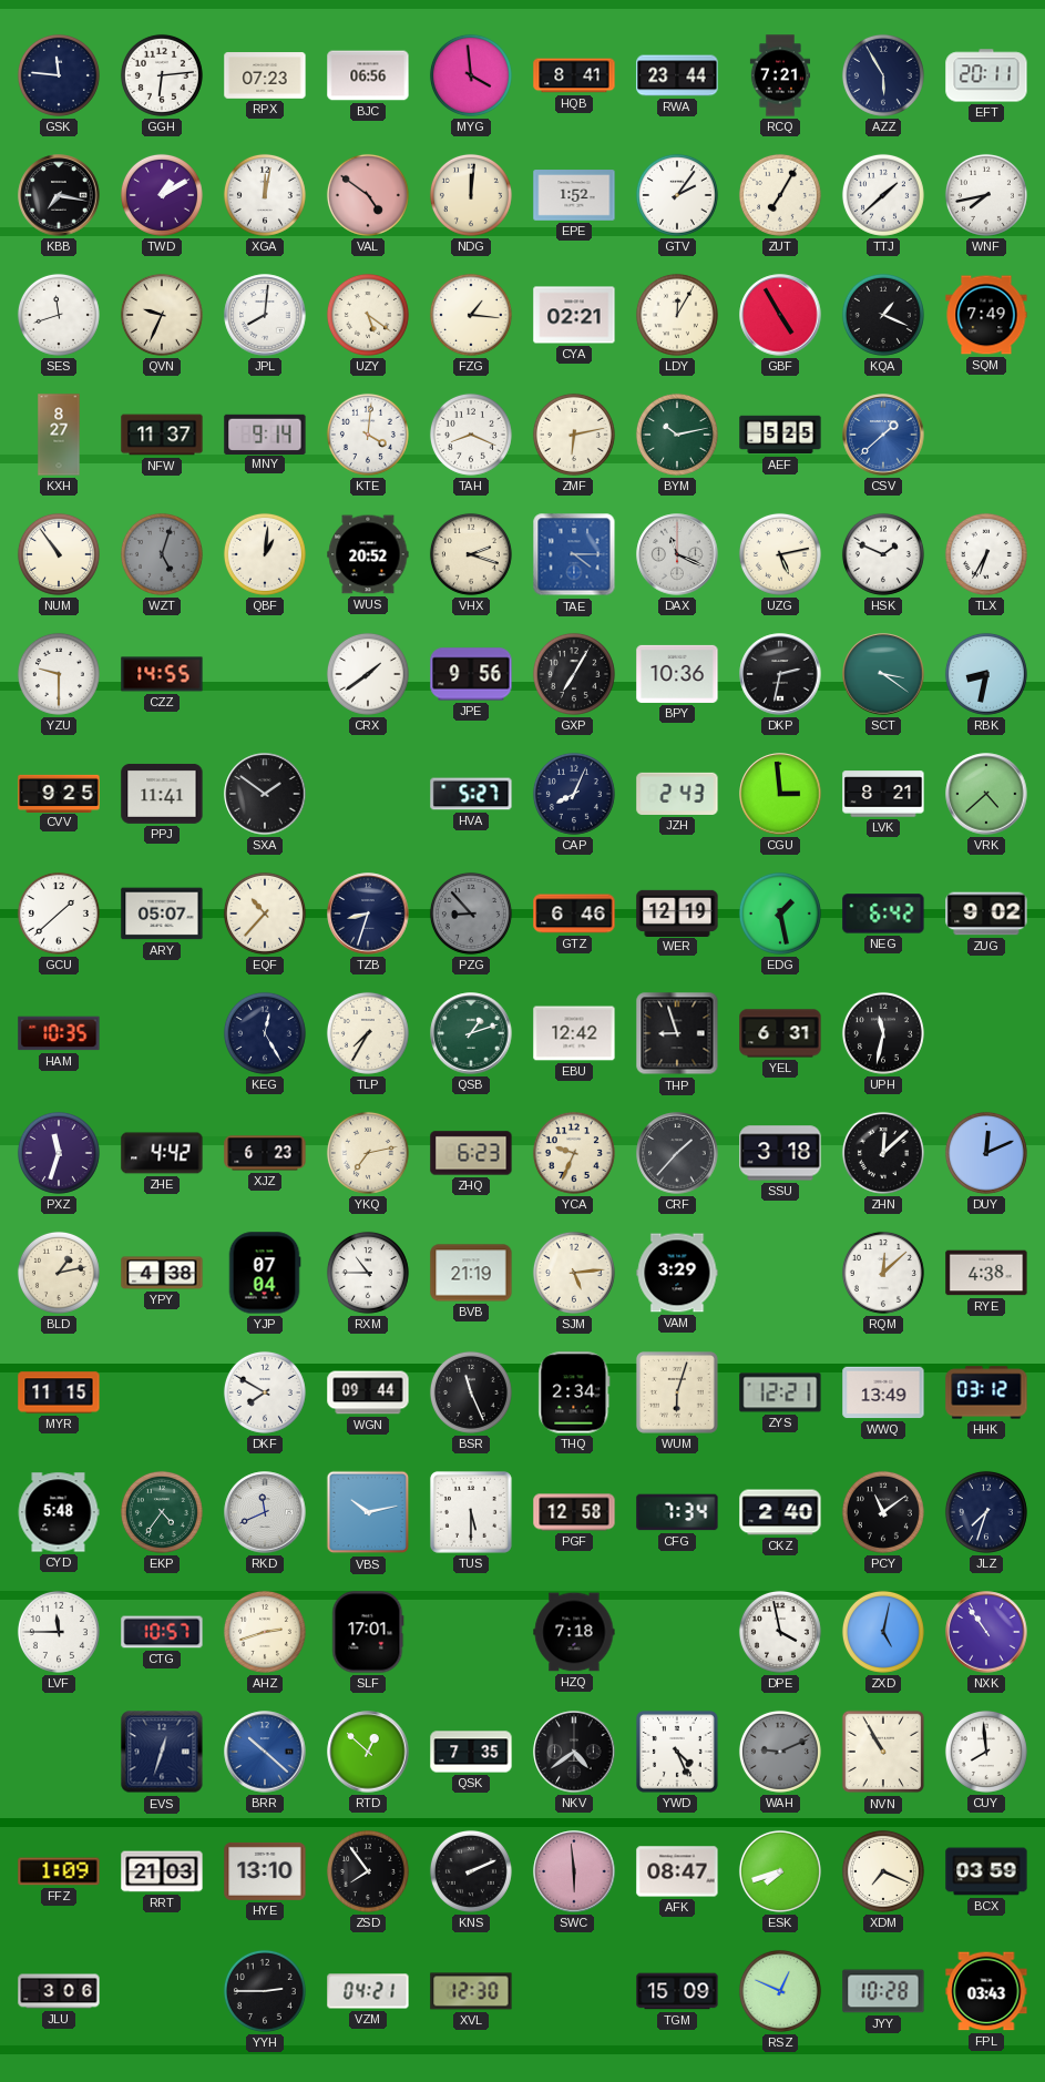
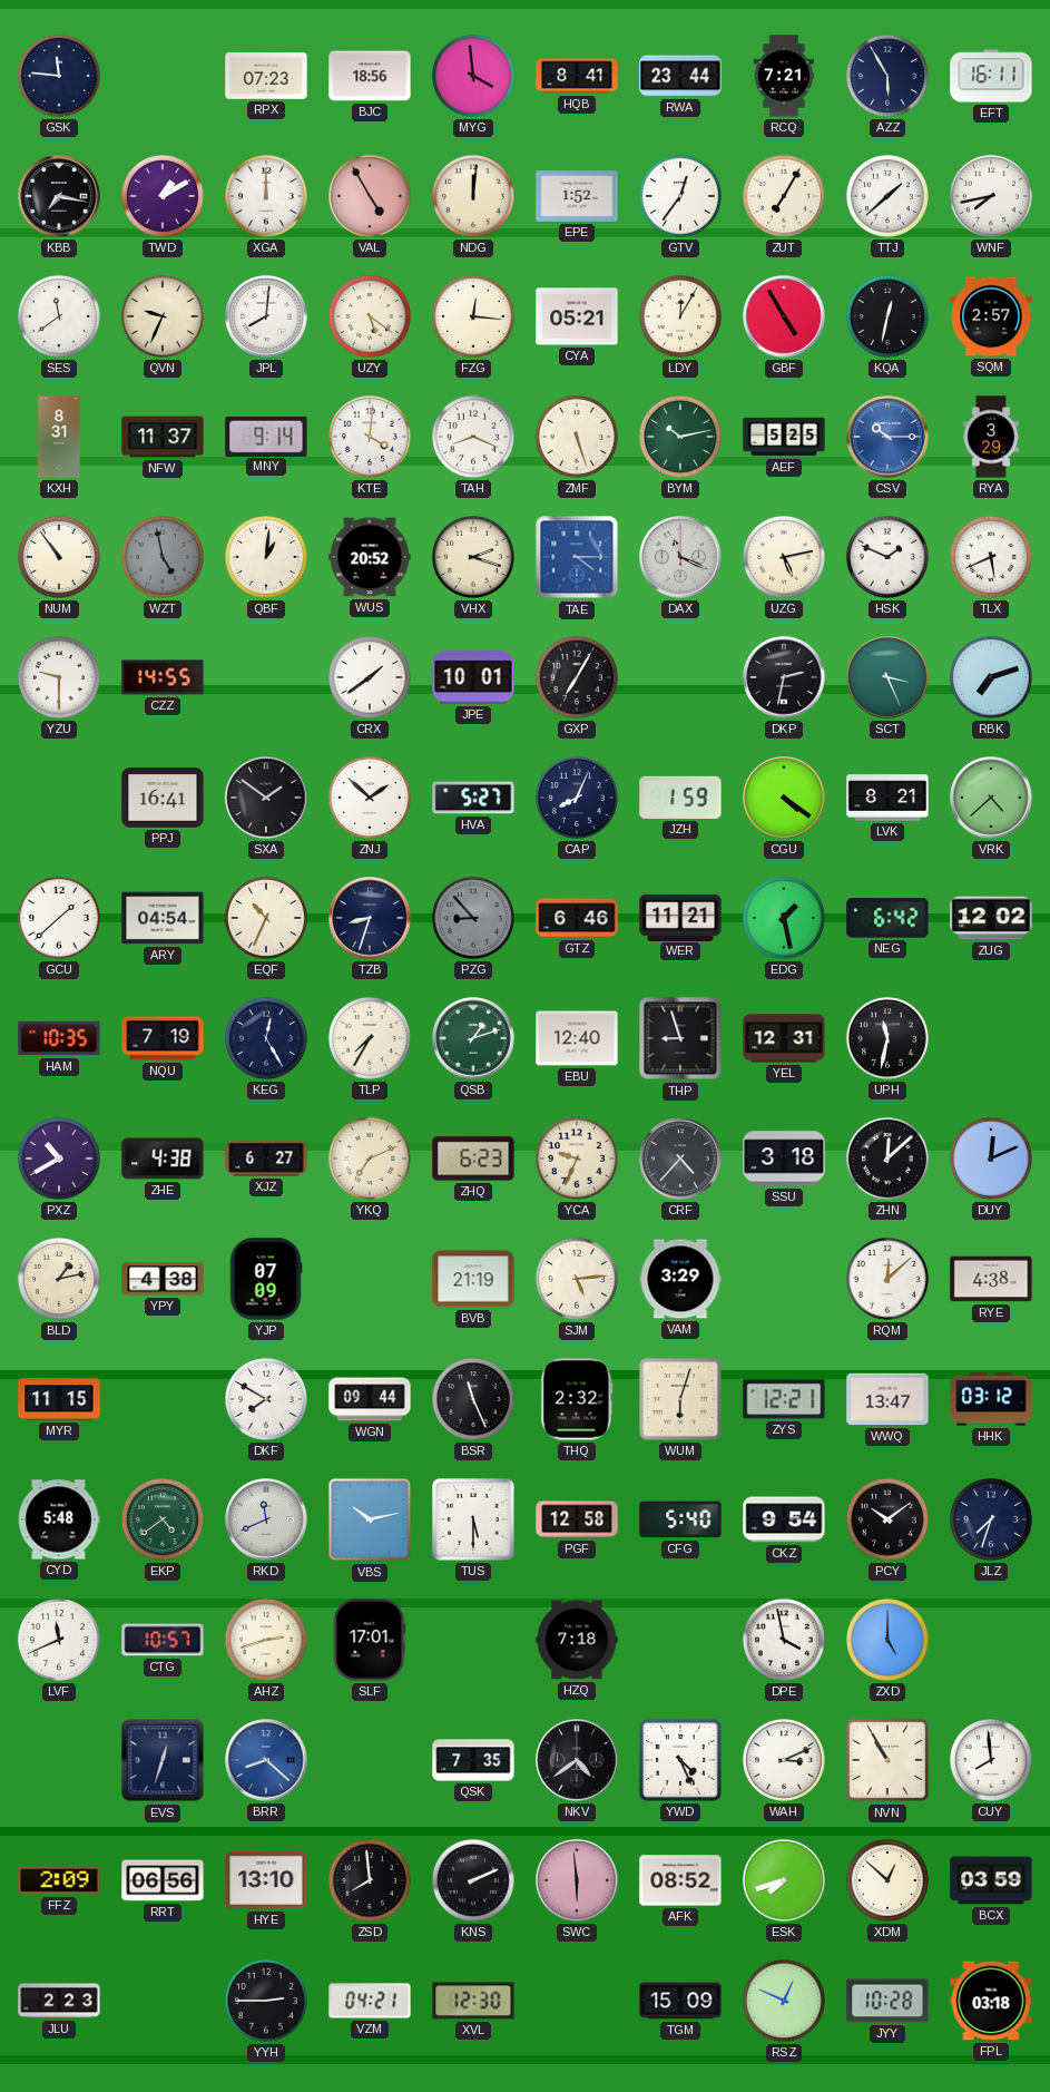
GGH: 6:14 -> none
BJC: 06:56 -> 18:56
EFT: 20:11 -> 16:11
XGA: 12:02 -> 12:00
VAL: 4:51 -> 4:55
GTV: 2:06 -> 12:36
SES: 11:42 -> 11:39
FZG: 1:16 -> 12:16
CYA: 02:21 -> 05:21
KQA: 1:19 -> 12:32
SQM: 7:49 -> 2:57
KXH: 8:27 -> 8:31
ZMF: 6:13 -> 5:27
CSV: 1:38 -> 10:15
RYA: none -> 3:29
WZT: 5:03 -> 4:58
TLX: 6:35 -> 5:41
JPE: 9:56 -> 10:01
BPY: 10:36 -> none
SCT: 3:21 -> 3:26
RBK: 8:32 -> 7:12
CVV: 9:25 -> none
PPJ: 11:41 -> 16:41
ZNJ: none -> 1:52
JZH: 2:43 -> 1:59
CGU: 2:59 -> 4:21
ARY: 05:07 -> 04:54
EQF: 10:37 -> 10:34
WER: 12:19 -> 11:21
ZUG: 9:02 -> 12:02
NQU: none -> 7:19
EBU: 12:42 -> 12:40
YEL: 6:31 -> 12:31
PXZ: 11:33 -> 10:40
ZHE: 4:42 -> 4:38
XJZ: 6:23 -> 6:27
YKQ: 7:13 -> 7:11
CRF: 1:37 -> 4:37
YJP: 07:04 -> 07:09
RXM: 10:45 -> none
THQ: 2:34 -> 2:32
WWQ: 13:49 -> 13:47
EKP: 4:36 -> 4:39
CFG: 7:34 -> 5:40
CKZ: 2:40 -> 9:54
PCY: 11:09 -> 10:09
LVF: 11:45 -> 11:41
ZXD: 5:02 -> 5:00
NXK: 10:54 -> none
BRR: 10:22 -> 8:22
RTD: 12:52 -> none
WAH: 9:11 -> 3:11
WAH dial: grey -> white
FFZ: 1:09 -> 2:09
RRT: 21:03 -> 06:56
ZSD: 7:54 -> 7:59
AFK: 08:47 -> 08:52
XDM: 7:19 -> 12:52
JLU: 3:06 -> 2:23
FPL: 03:43 -> 03:18
